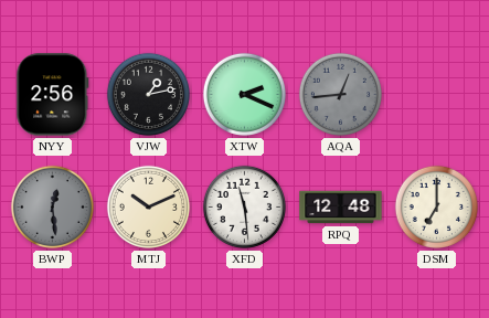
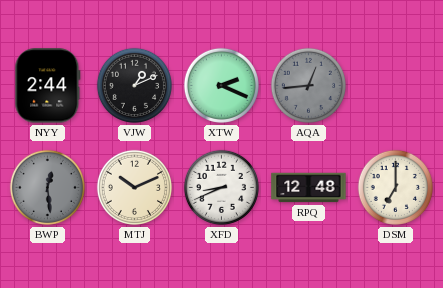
NYY: 2:56 -> 2:44
VJW: 1:13 -> 1:11
XFD: 11:29 -> 8:41
